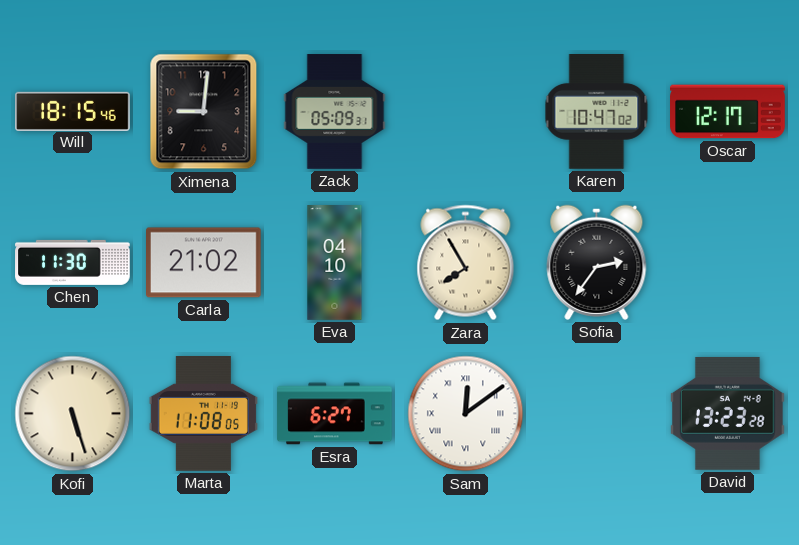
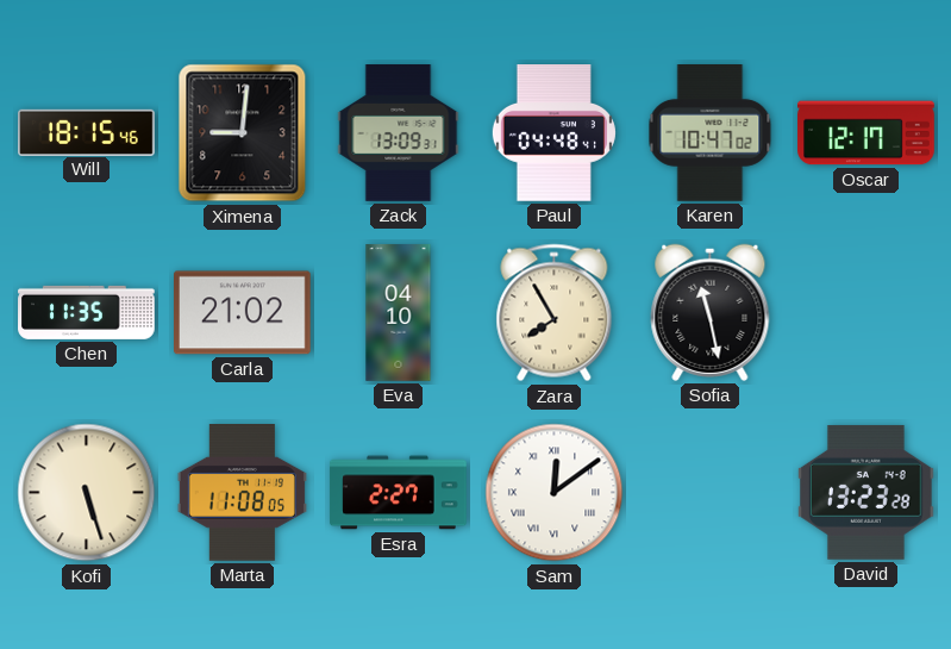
Zack: 05:09 -> 13:09
Paul: none -> 04:48
Chen: 11:30 -> 11:35
Sofia: 2:36 -> 11:28
Esra: 6:27 -> 2:27
